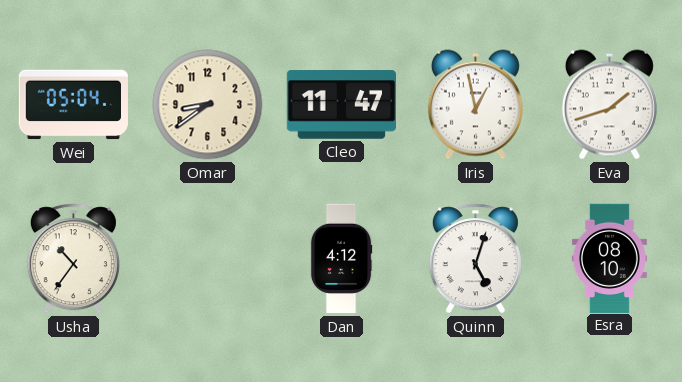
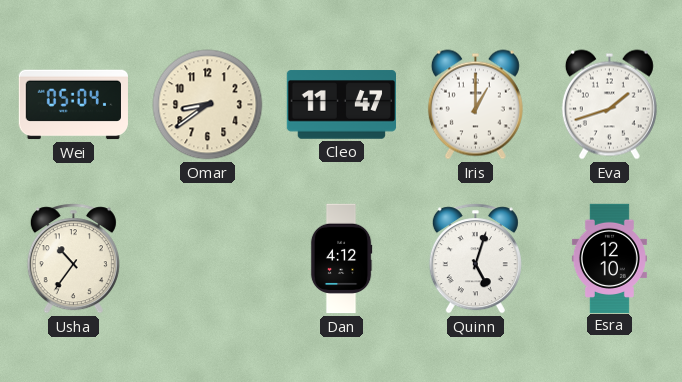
Iris: 12:58 -> 1:00
Esra: 08:10 -> 12:10
